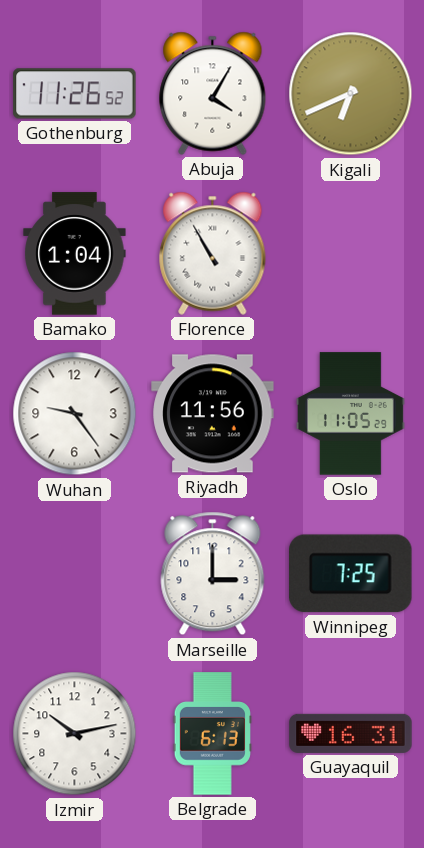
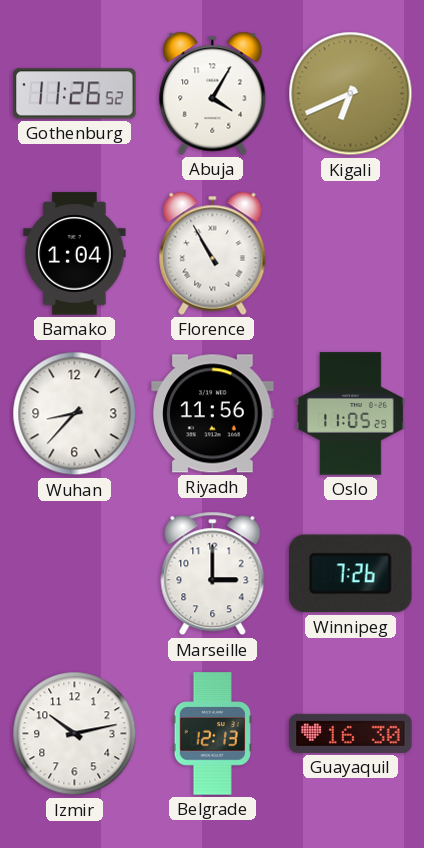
Wuhan: 9:24 -> 8:37
Winnipeg: 7:25 -> 7:26
Belgrade: 6:13 -> 12:13
Guayaquil: 16:31 -> 16:30
